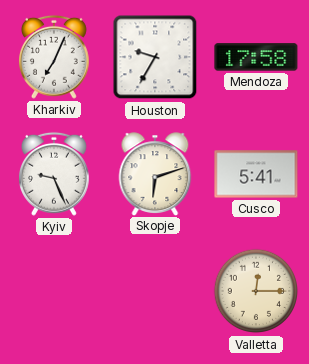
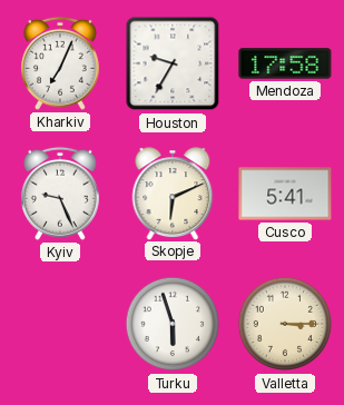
Skopje: 6:12 -> 6:11
Turku: none -> 5:57
Valletta: 12:15 -> 3:15
